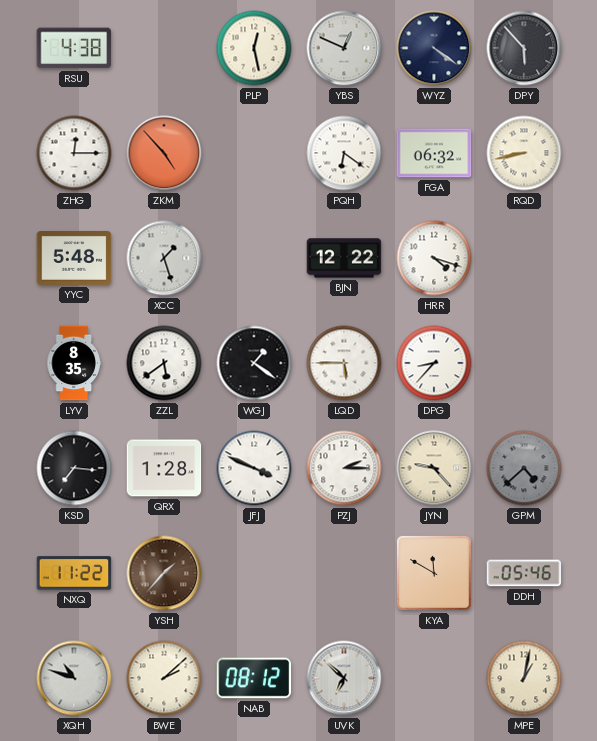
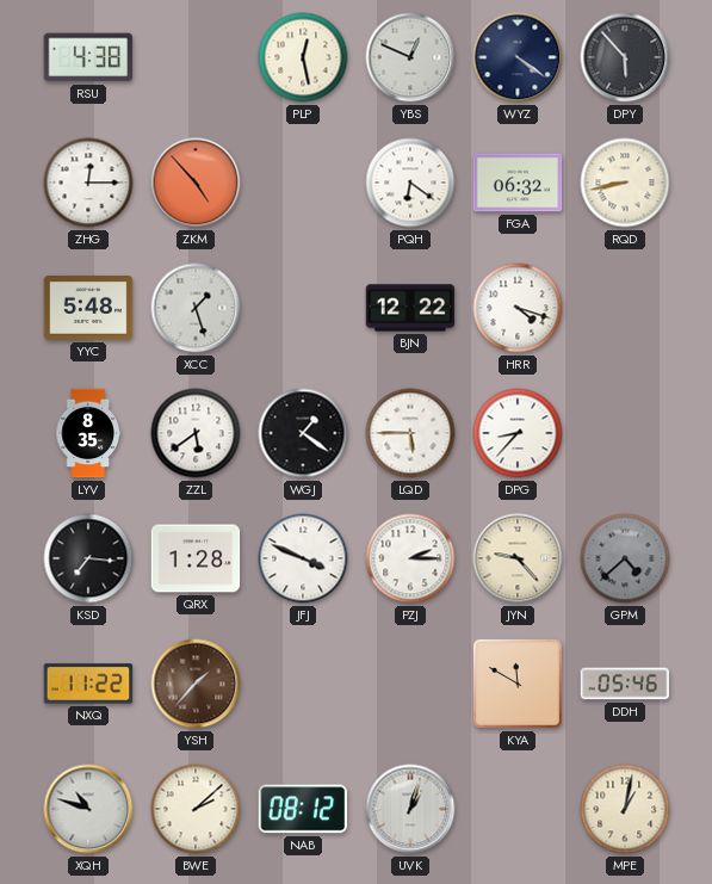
UVK: 6:52 -> 1:03
